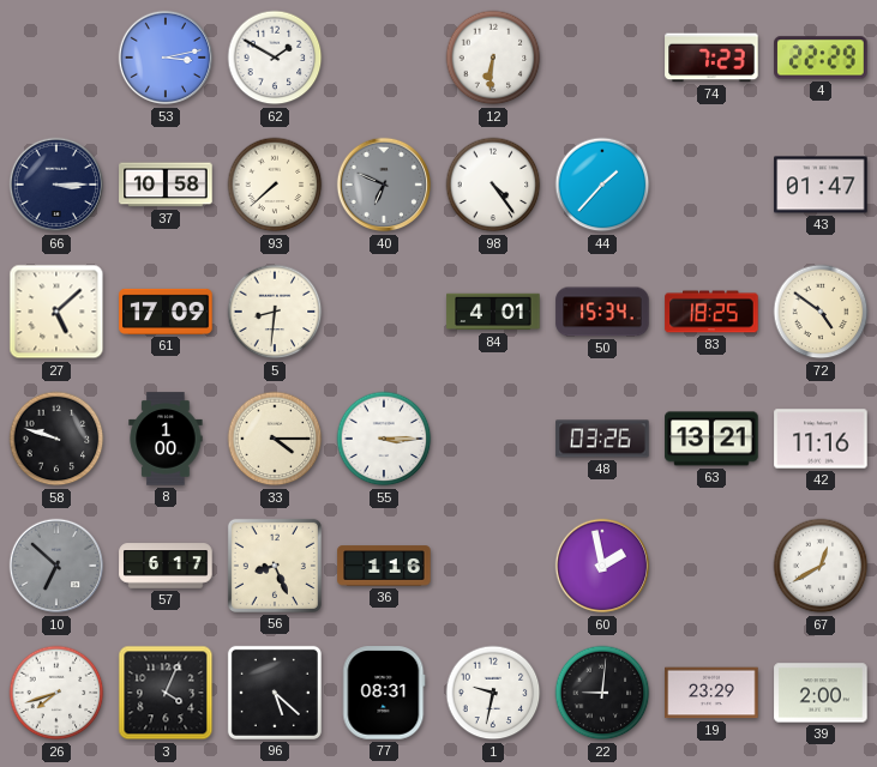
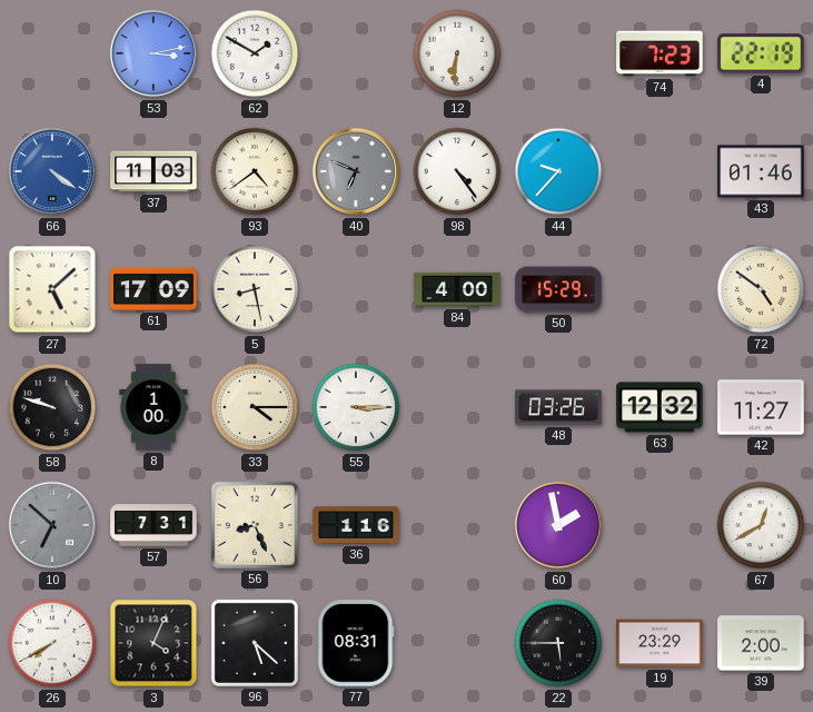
4: 22:29 -> 22:19
66: 3:15 -> 4:21
66 dial: navy -> blue
37: 10:58 -> 11:03
93: 7:38 -> 4:39
44: 1:37 -> 9:37
43: 01:47 -> 01:46
5: 8:31 -> 8:28
84: 4:01 -> 4:00
50: 15:34 -> 15:29
83: 18:25 -> none
63: 13:21 -> 12:32
42: 11:16 -> 11:27
57: 6:17 -> 7:31
26: 7:42 -> 7:40
1: 9:32 -> none
22: 9:01 -> 5:45
